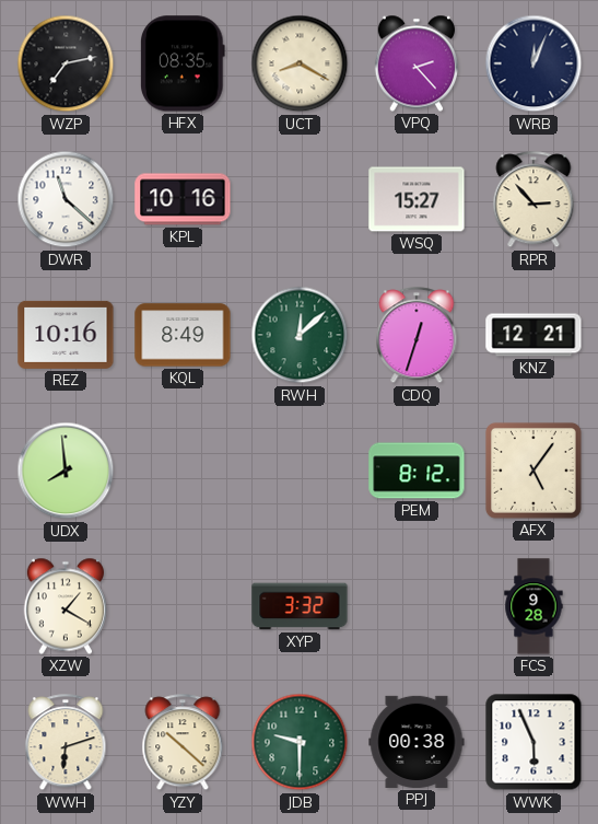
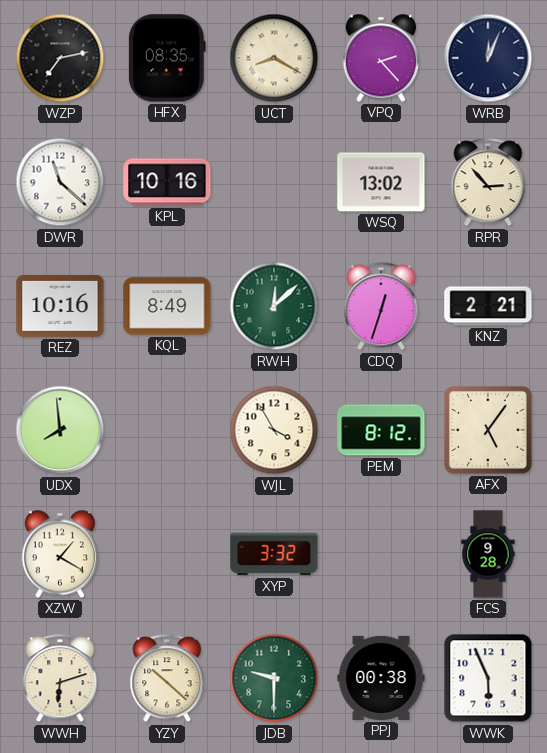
WSQ: 15:27 -> 13:02
KNZ: 12:21 -> 2:21
WJL: none -> 3:55
